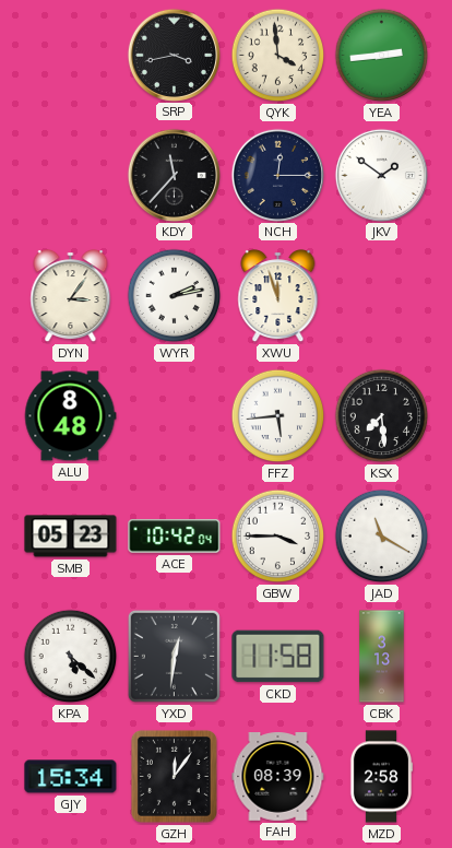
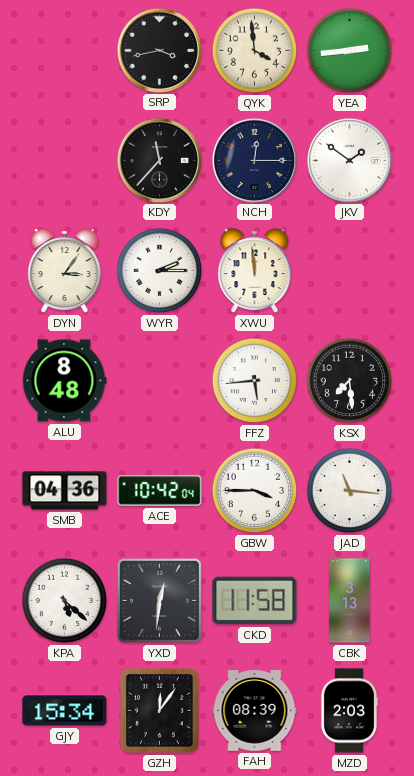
WYR: 2:13 -> 2:15
XWU: 11:57 -> 11:59
SMB: 05:23 -> 04:36
JAD: 11:20 -> 11:16
MZD: 2:58 -> 2:03
